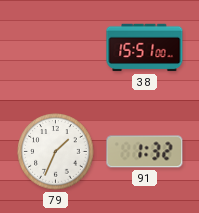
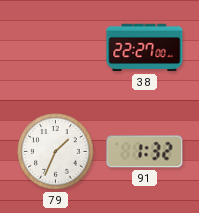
38: 15:51 -> 22:27
